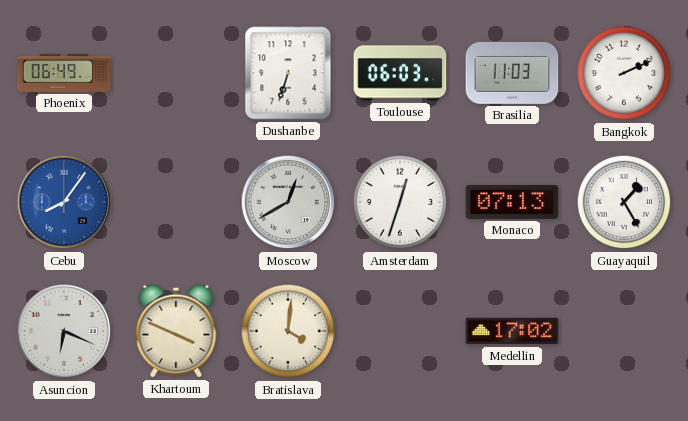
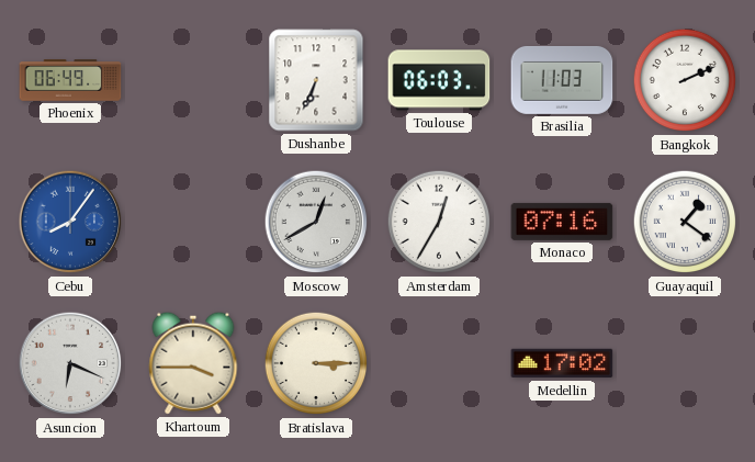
Dushanbe: 6:33 -> 6:34
Amsterdam: 12:33 -> 12:35
Monaco: 07:13 -> 07:16
Guayaquil: 1:25 -> 1:21
Khartoum: 3:49 -> 3:45
Bratislava: 4:01 -> 3:15
